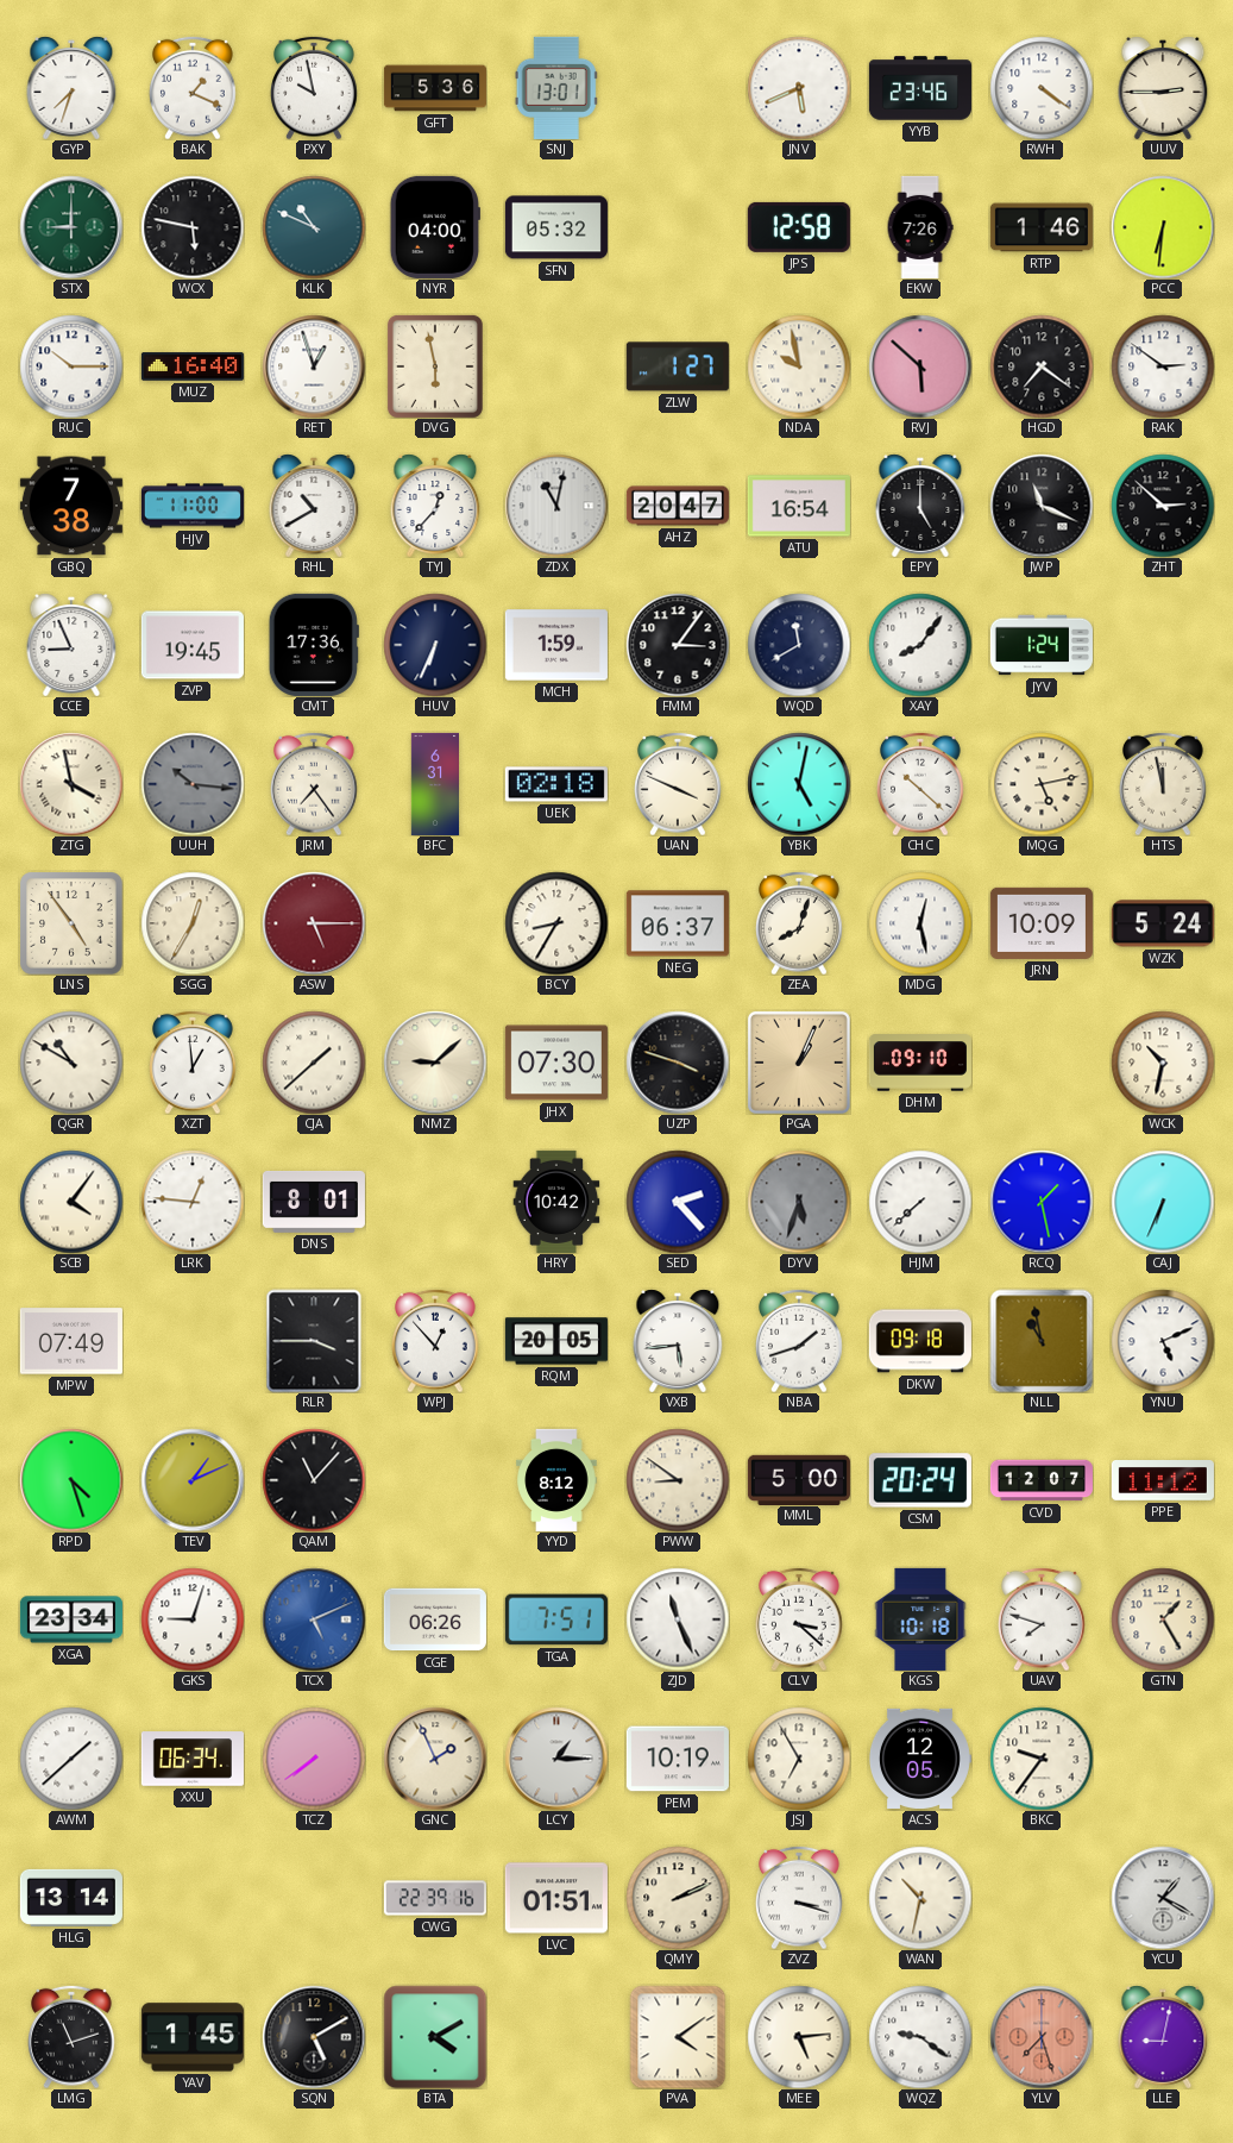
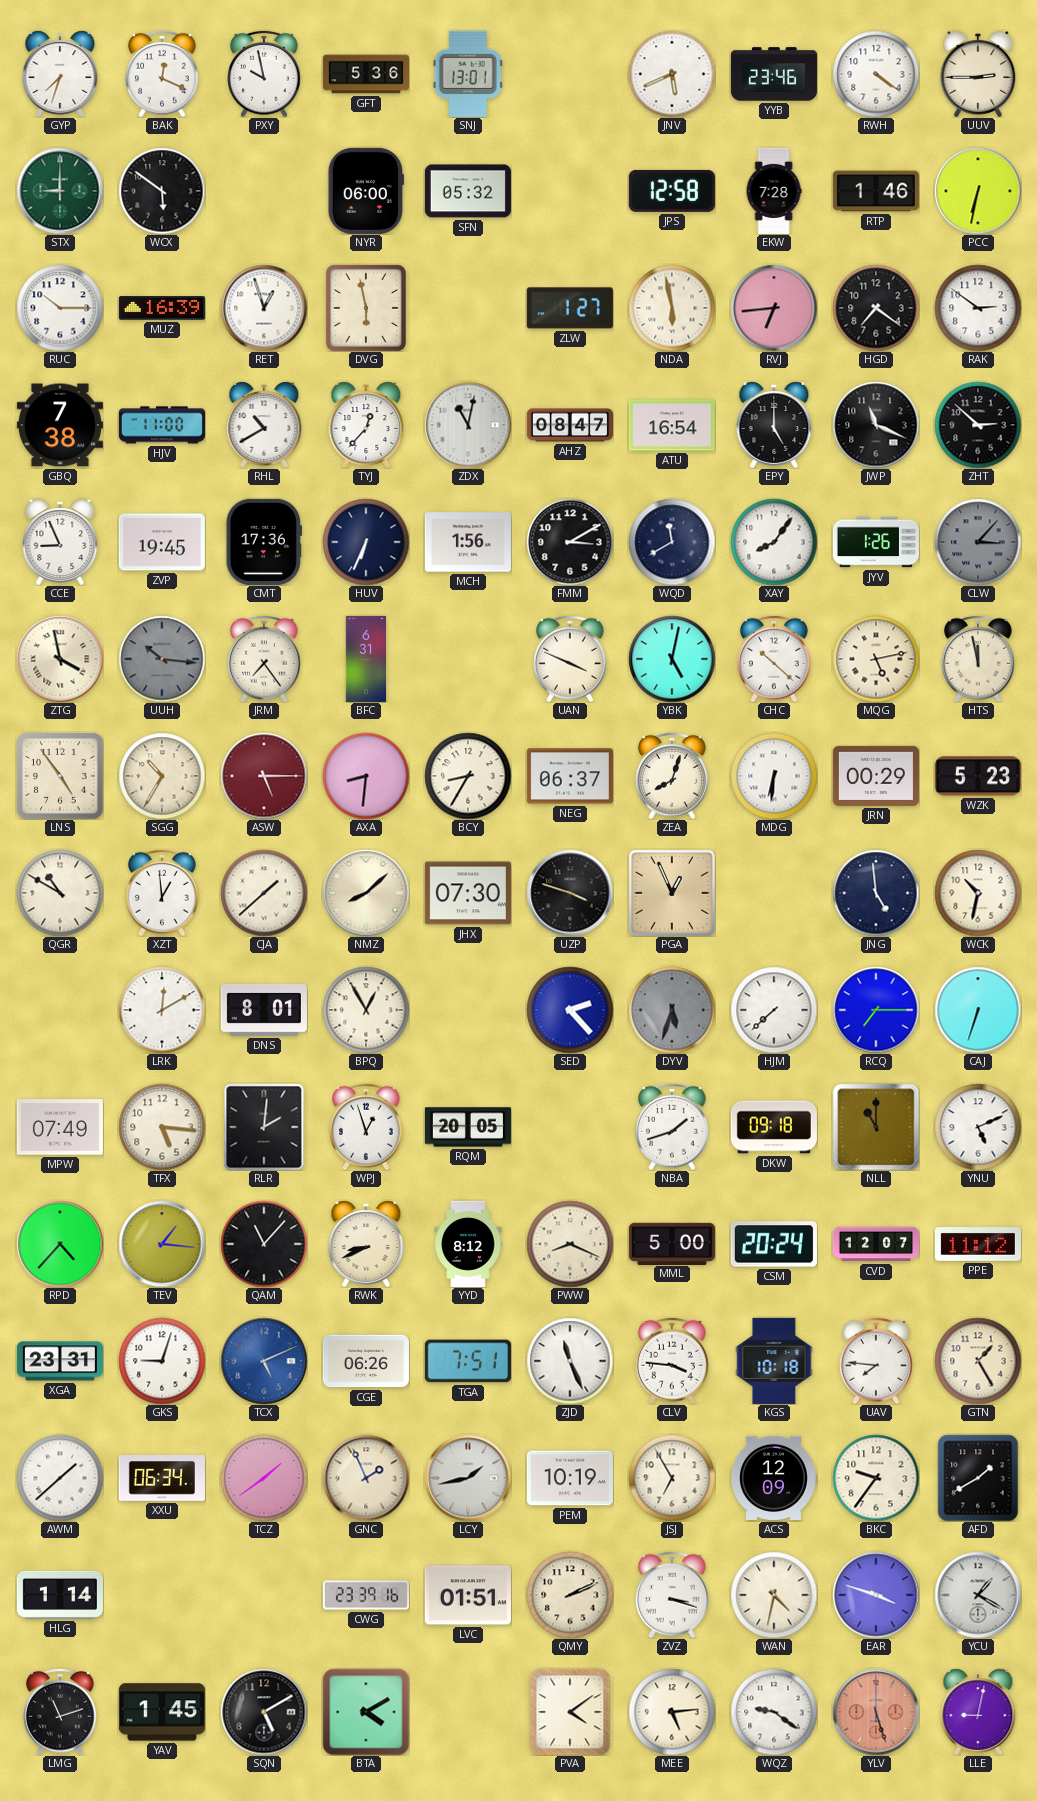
BAK: 1:19 -> 12:19
WCX: 5:47 -> 5:51
KLK: 10:49 -> none
NYR: 04:00 -> 06:00
EKW: 7:26 -> 7:28
PCC: 6:31 -> 6:32
MUZ: 16:40 -> 16:39
NDA: 9:58 -> 5:58
RVJ: 5:52 -> 6:44
AHZ: 20:47 -> 08:47
MCH: 1:59 -> 1:56
FMM: 3:06 -> 3:10
JYV: 1:24 -> 1:26
CLW: none -> 3:07
UEK: 02:18 -> none
SGG: 12:35 -> 10:35
AXA: none -> 8:31
MDG: 12:28 -> 6:31
JRN: 10:09 -> 00:29
WZK: 5:24 -> 5:23
NMZ: 9:08 -> 8:08
PGA: 1:04 -> 12:56
DHM: 09:10 -> none
JNG: none -> 4:59
SCB: 4:06 -> none
LRK: 12:46 -> 12:10
BPQ: none -> 12:55
HRY: 10:42 -> none
RCQ: 1:28 -> 7:15
CAJ: 6:34 -> 6:33
TFX: none -> 5:16
RLR: 3:45 -> 2:01
WPJ: 12:53 -> 12:57
VXB: 5:44 -> none
NLL: 10:58 -> 11:00
RPD: 4:27 -> 4:37
TEV: 1:11 -> 1:16
RWK: none -> 8:41
PWW: 8:51 -> 8:19
XGA: 23:34 -> 23:31
CLV: 3:22 -> 3:46
UAV: 7:48 -> 7:46
TCZ: 7:39 -> 1:39
LCY: 1:15 -> 1:43
ACS: 12:05 -> 12:09
AFD: none -> 1:40
HLG: 13:14 -> 1:14
CWG: 22:39 -> 23:39
WAN: 10:32 -> 4:32
EAR: none -> 3:48
YLV: 7:27 -> 5:27
